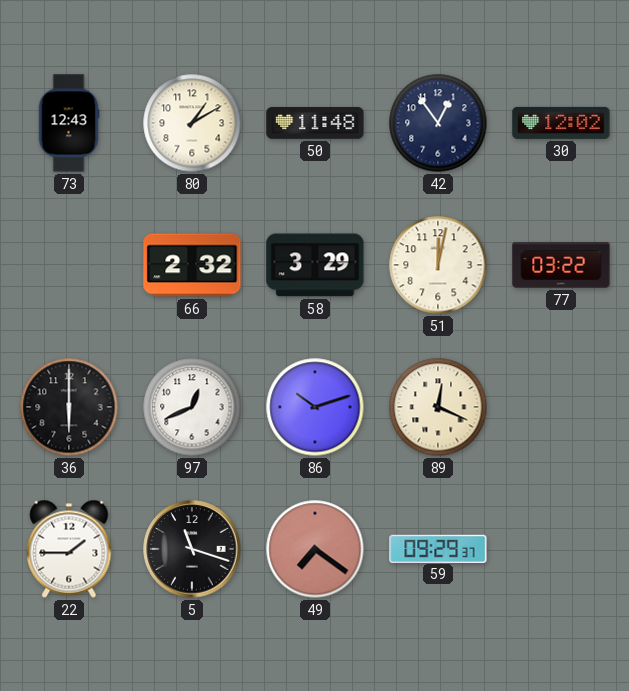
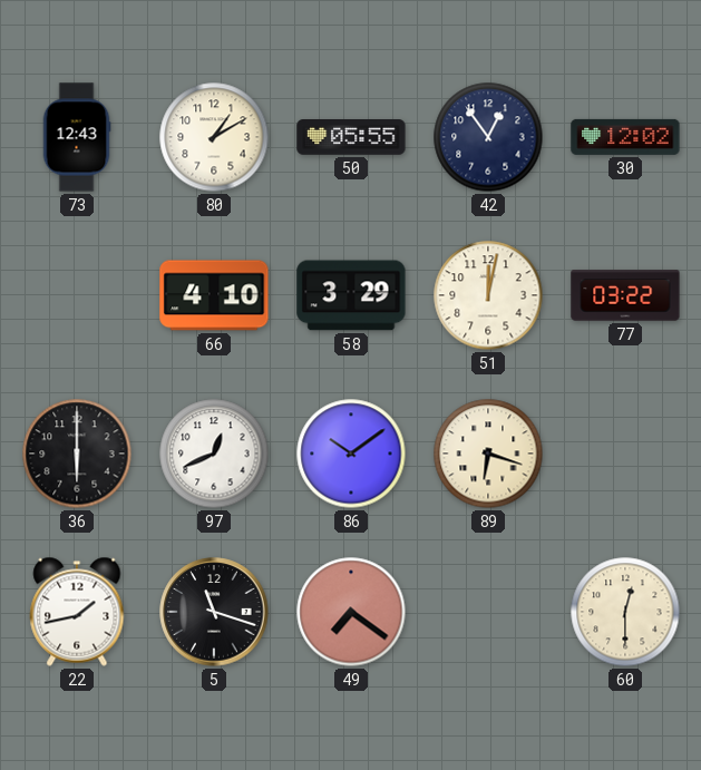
50: 11:48 -> 05:55
66: 2:32 -> 4:10
86: 10:12 -> 10:09
89: 12:19 -> 6:18
22: 1:45 -> 1:43
59: 09:29 -> none
60: none -> 12:30
